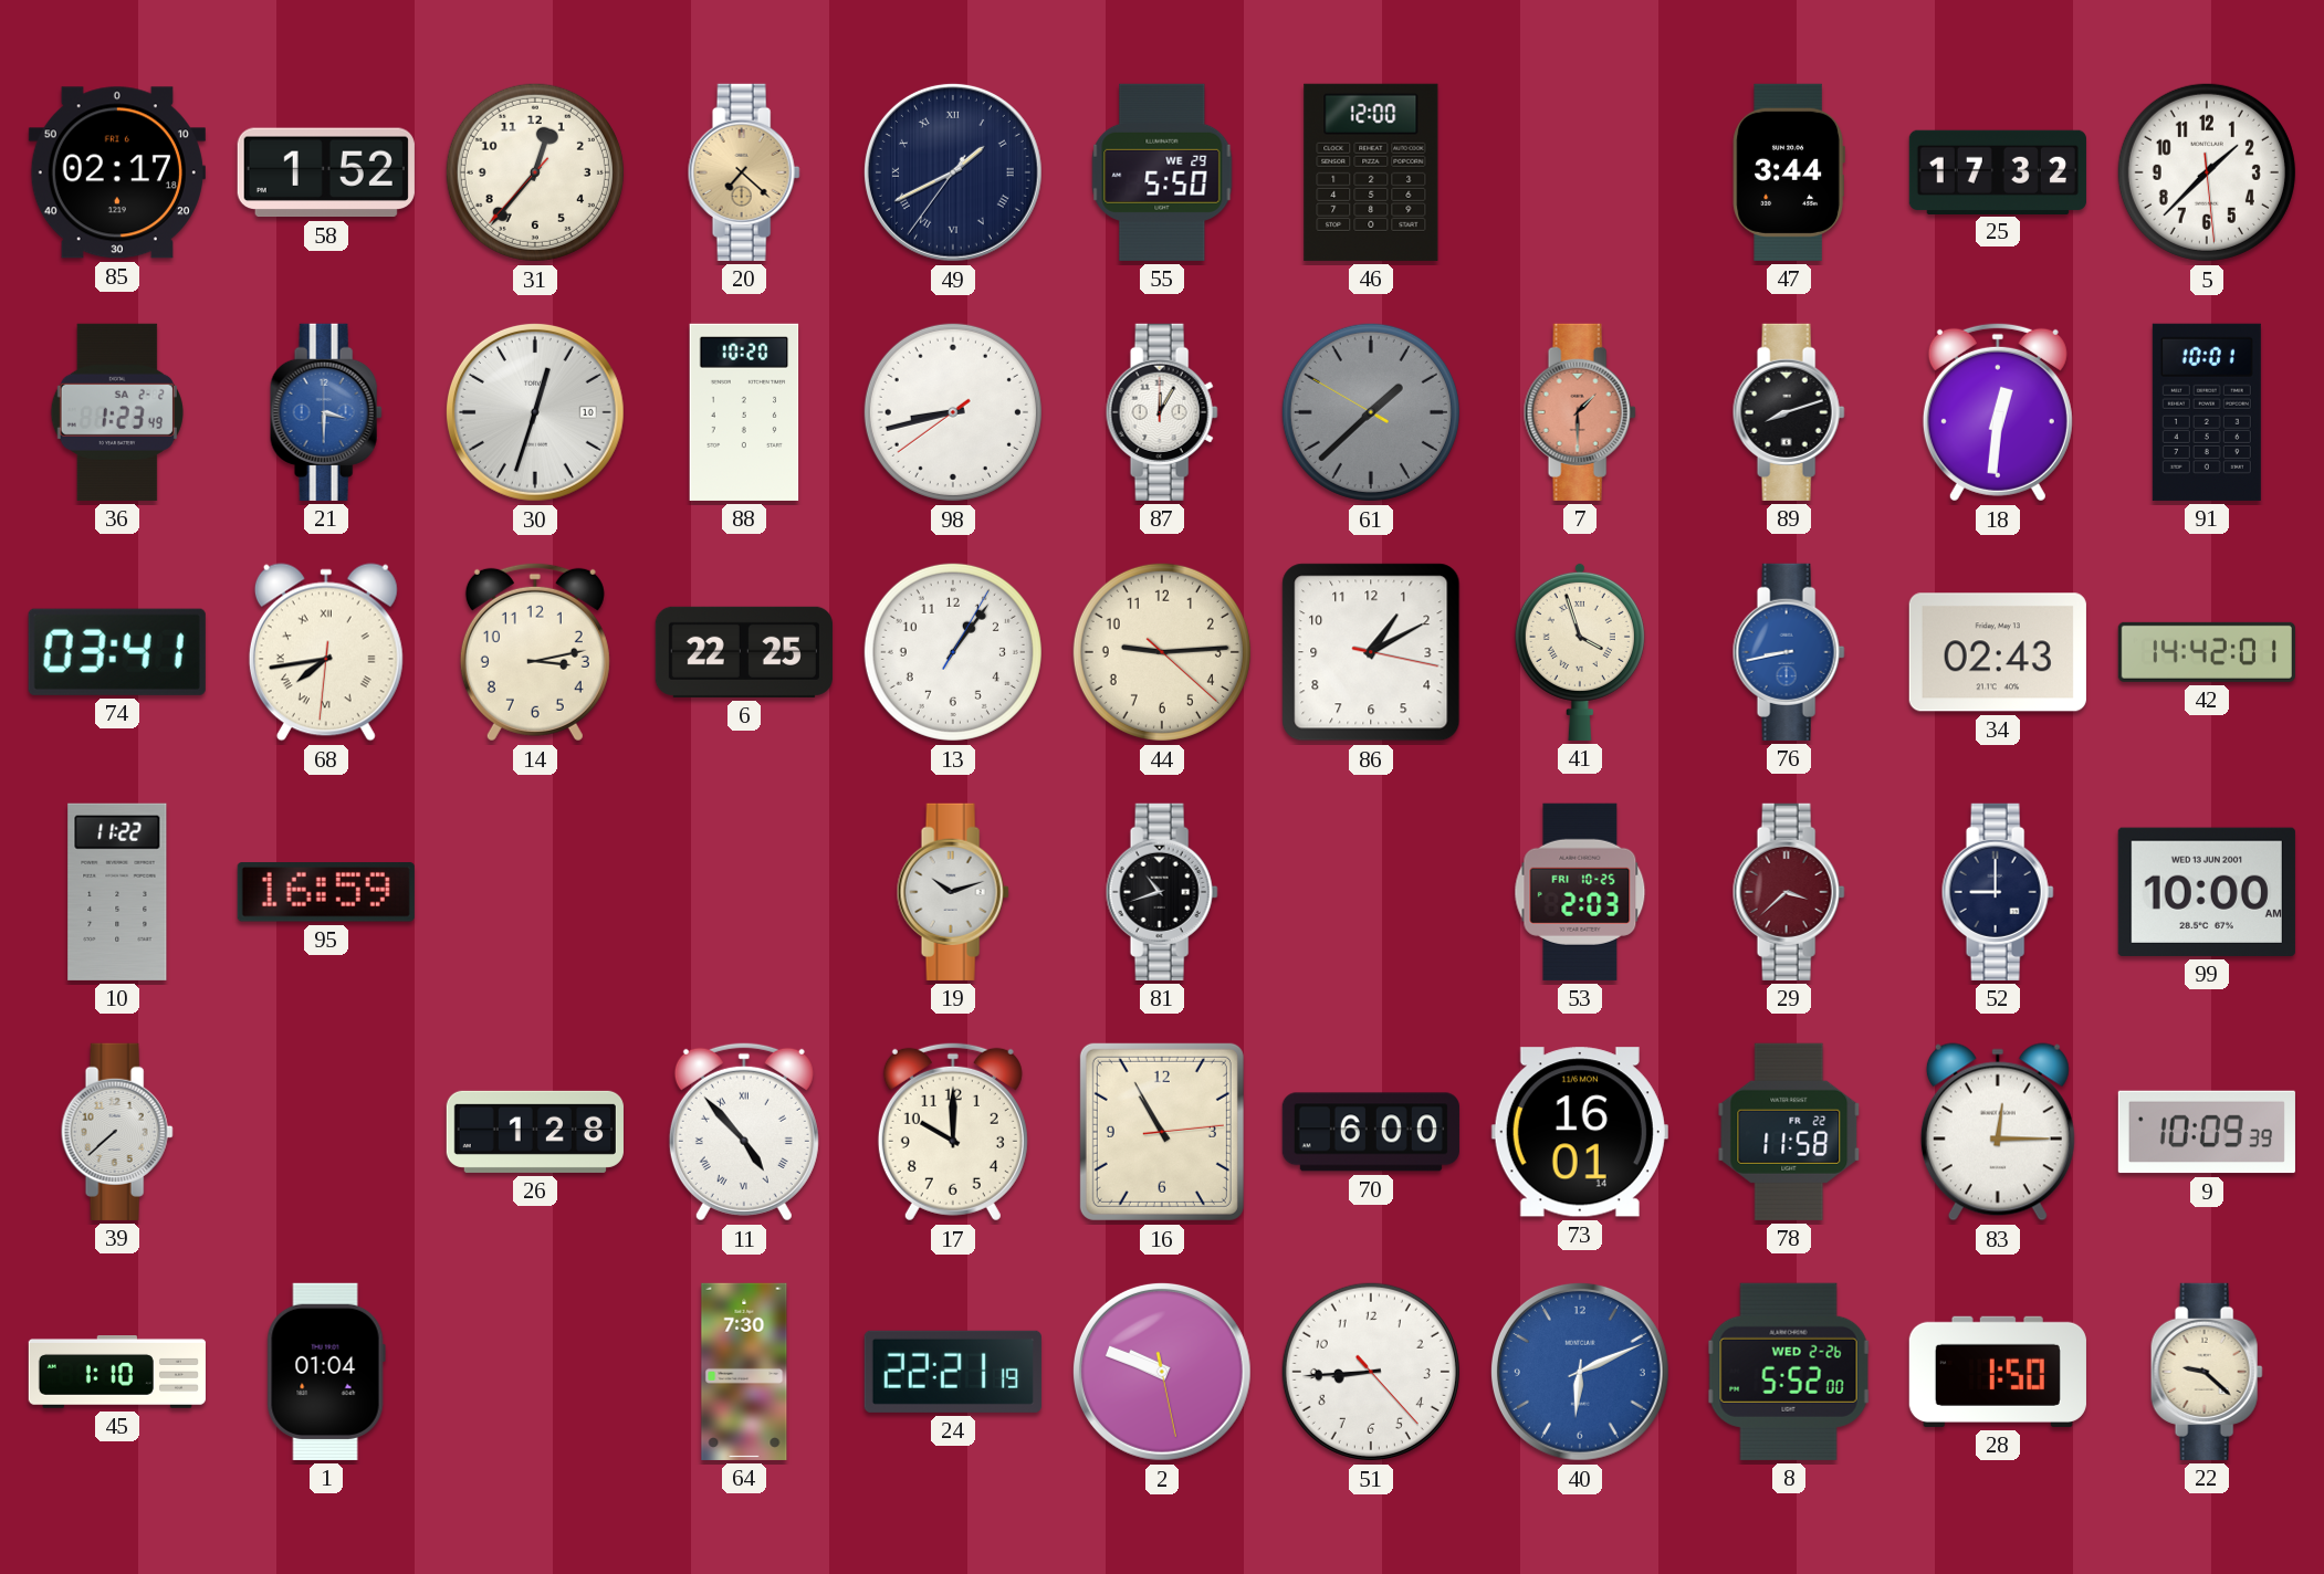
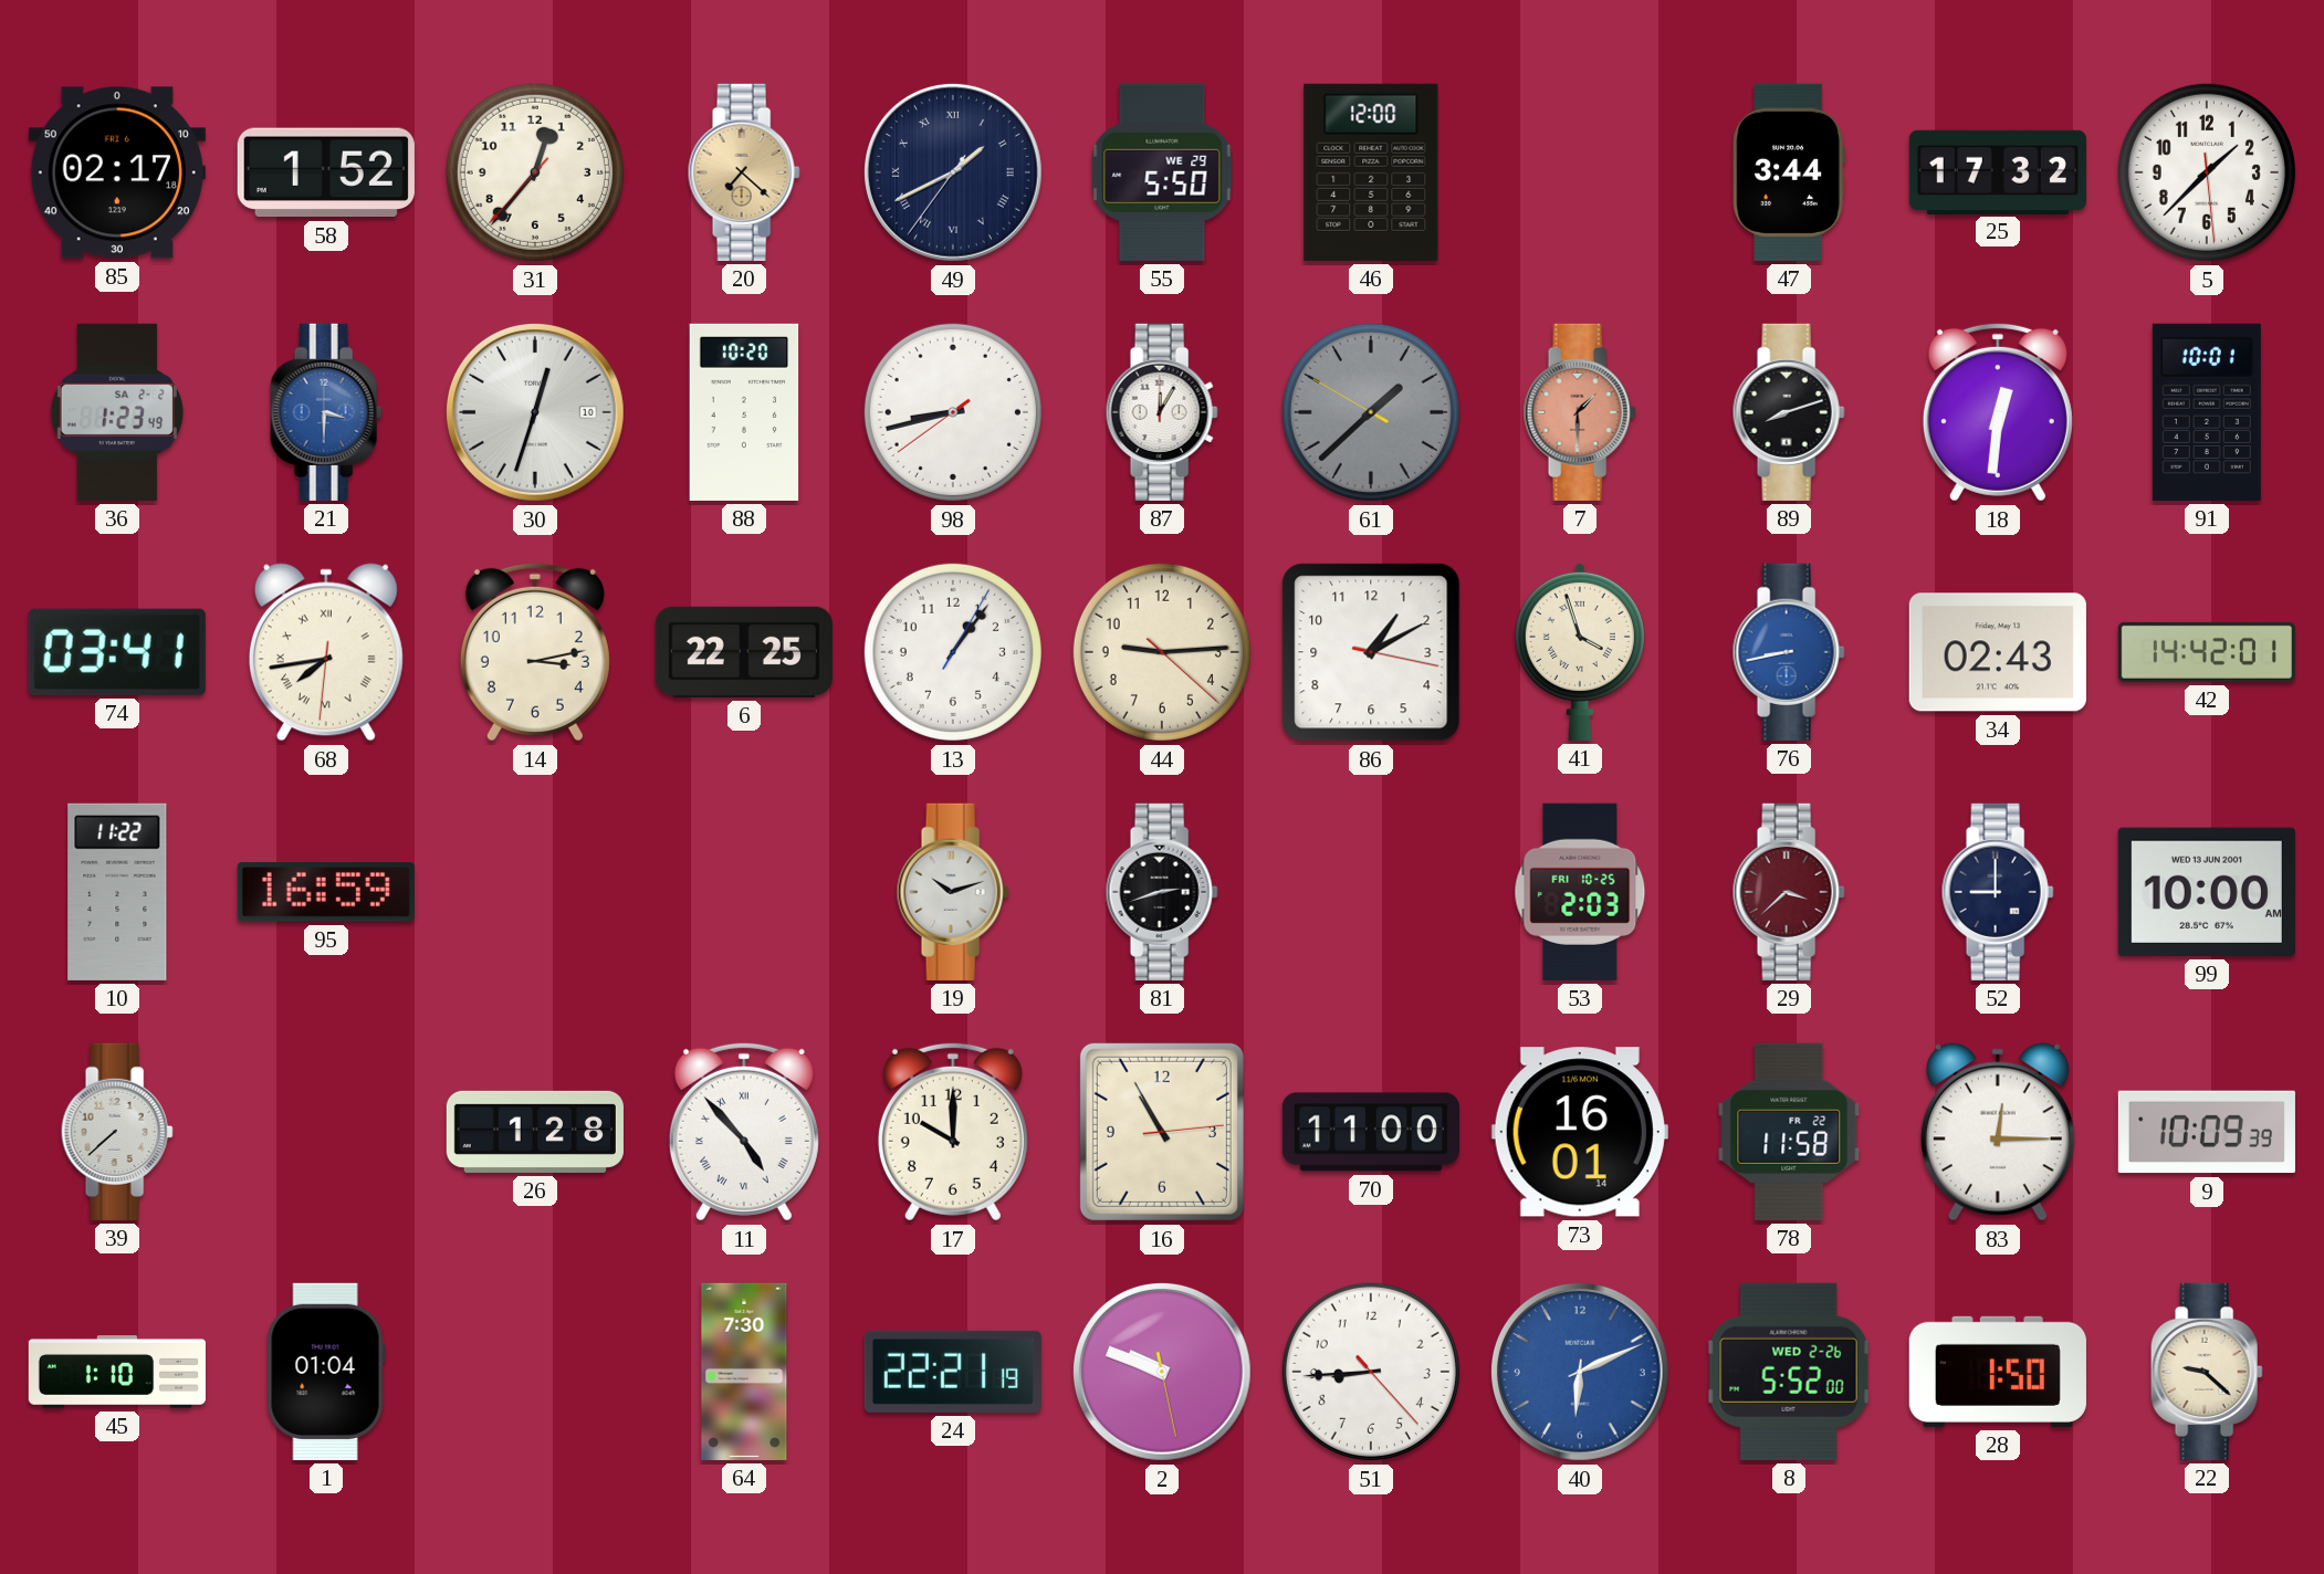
81: 10:42 -> 2:42
70: 6:00 -> 11:00
